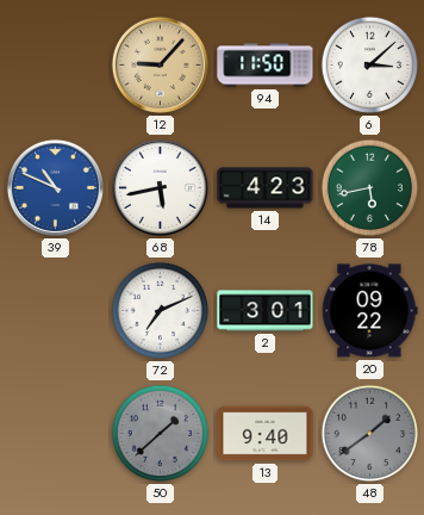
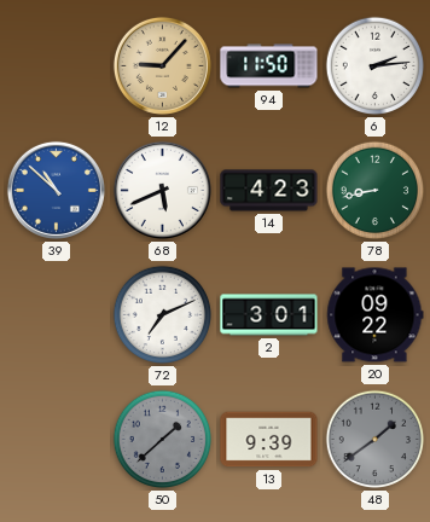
6: 3:08 -> 2:14
39: 10:49 -> 10:52
68: 5:43 -> 5:41
78: 5:43 -> 8:43
13: 9:40 -> 9:39
